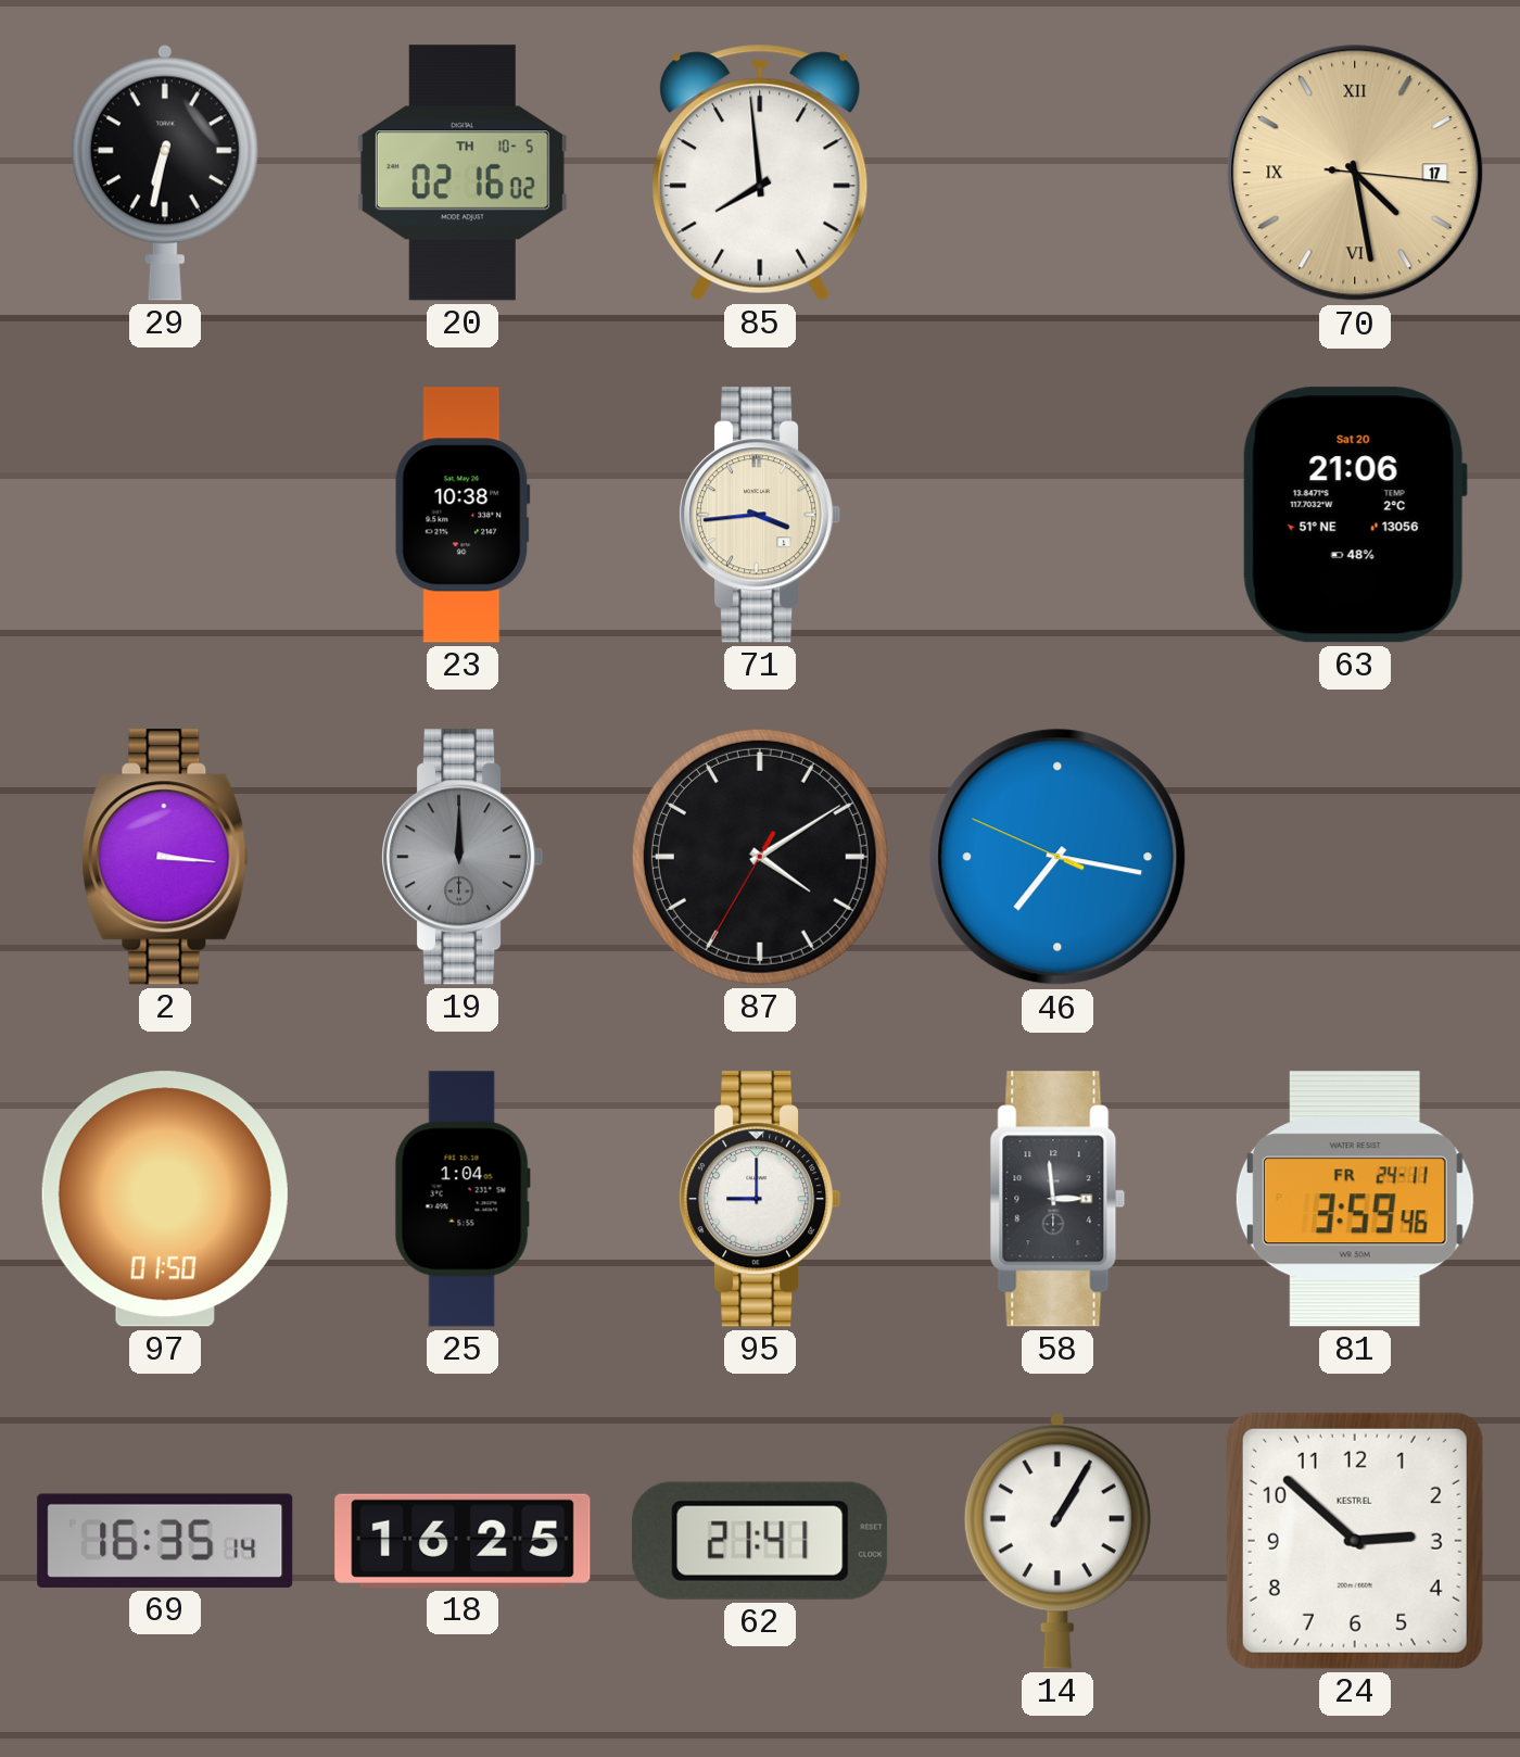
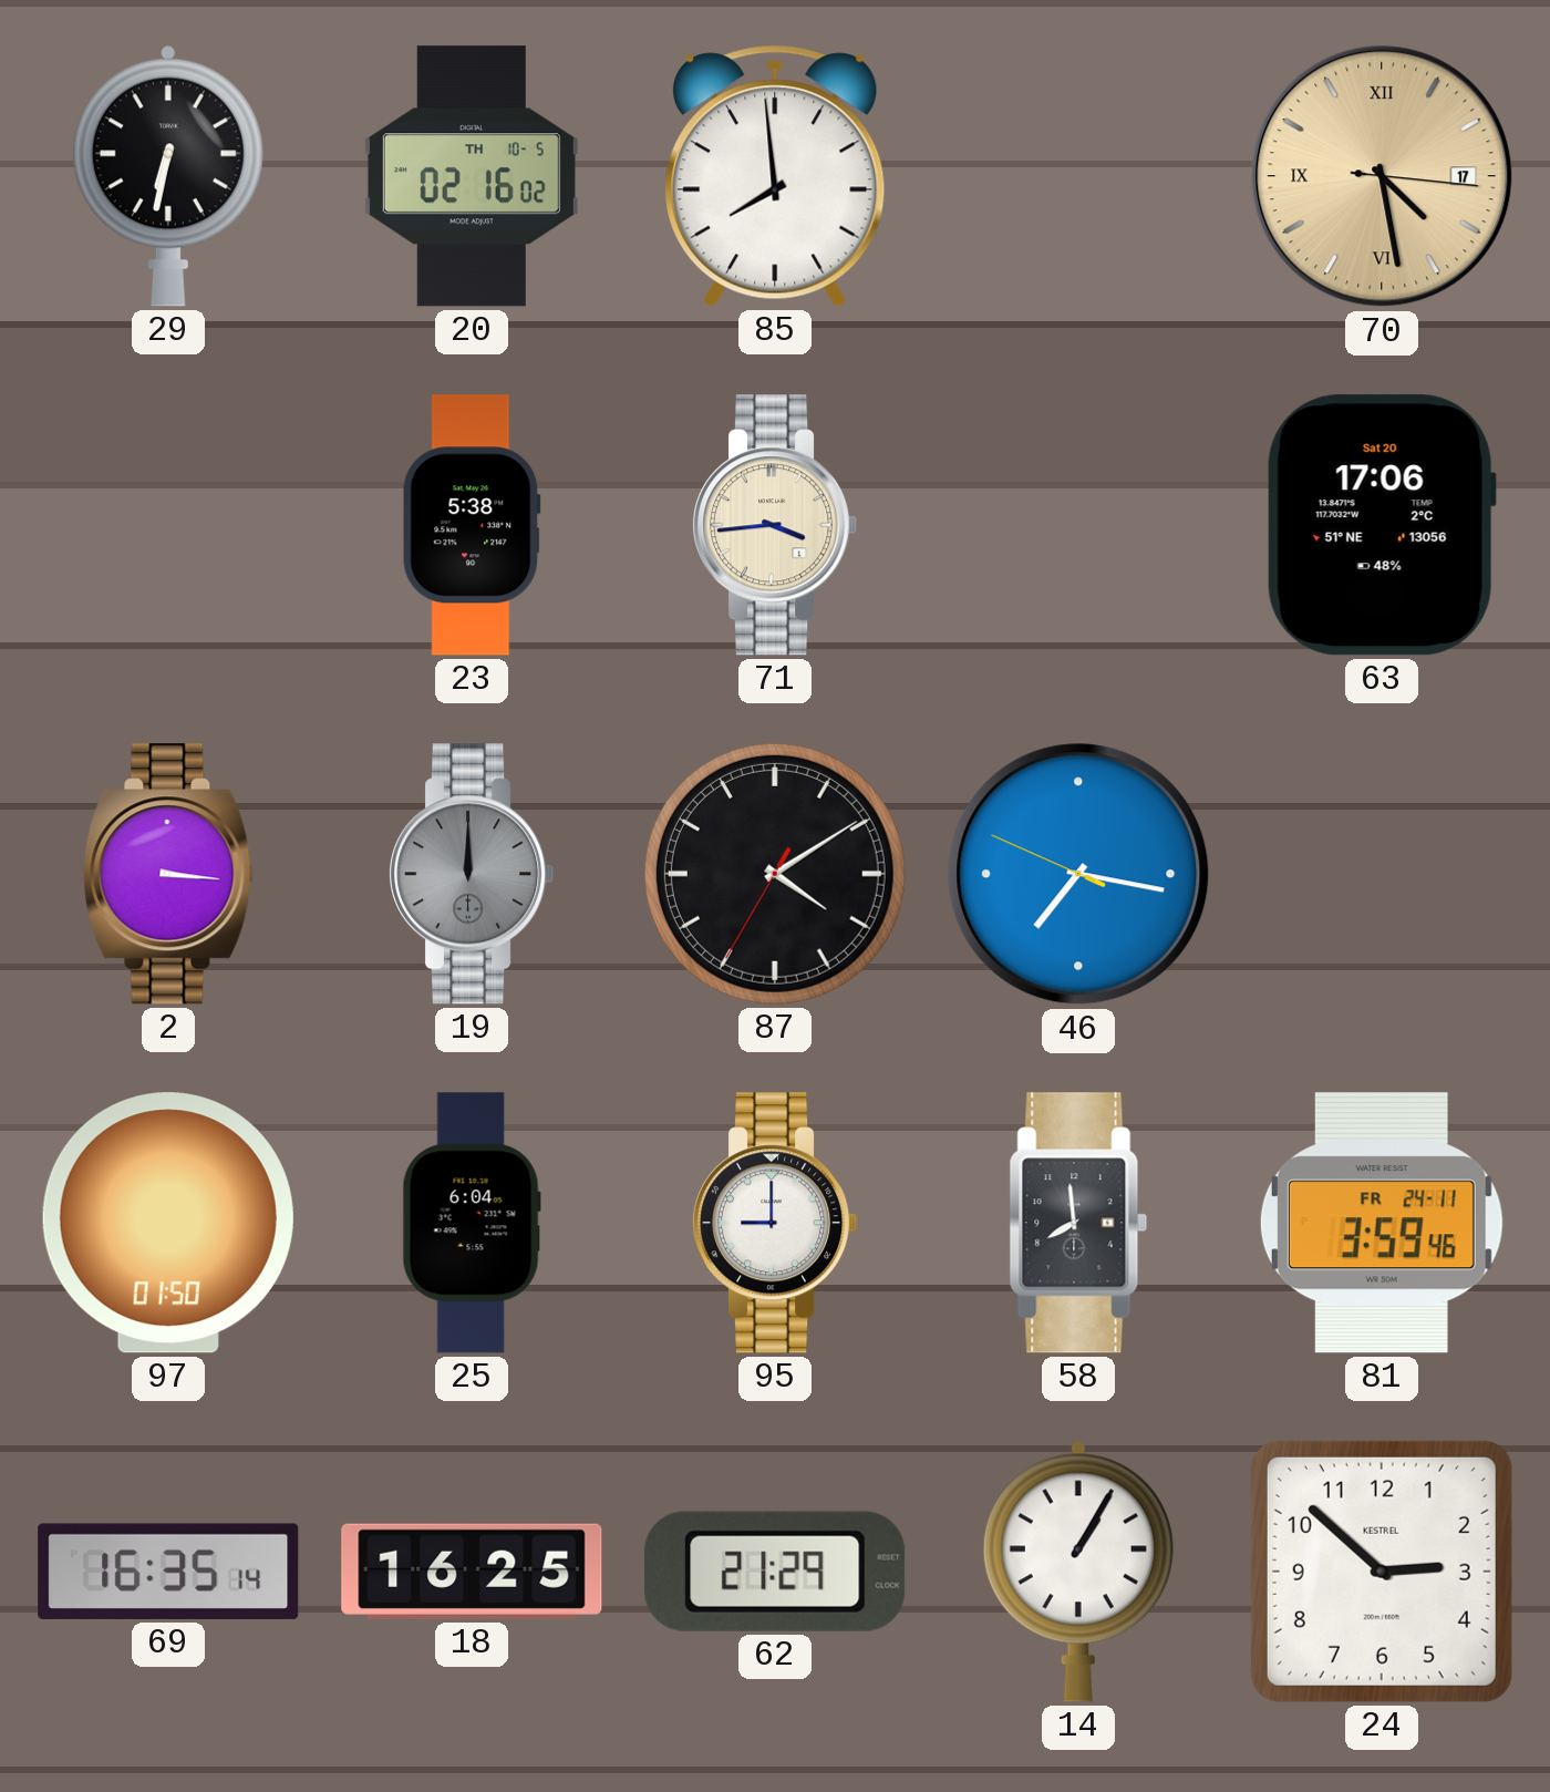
23: 10:38 -> 5:38
63: 21:06 -> 17:06
25: 1:04 -> 6:04
58: 2:59 -> 7:59
62: 21:41 -> 21:29
